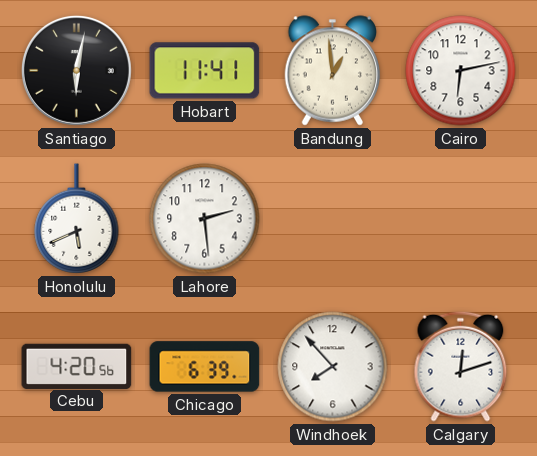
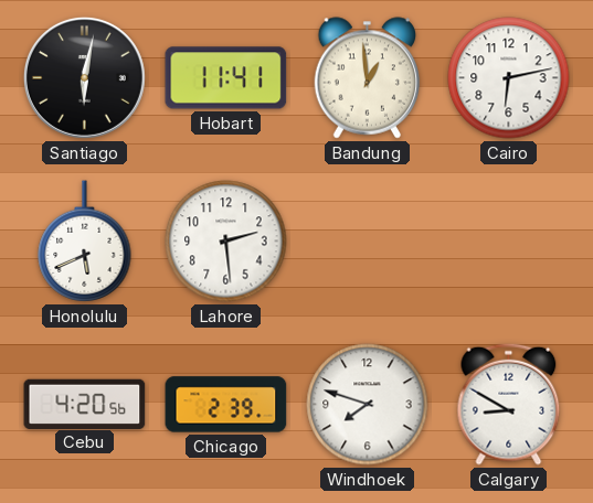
Chicago: 6:39 -> 2:39
Windhoek: 7:53 -> 7:48
Calgary: 12:12 -> 8:50
